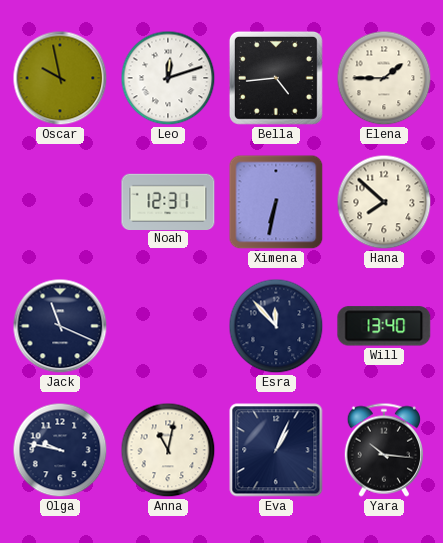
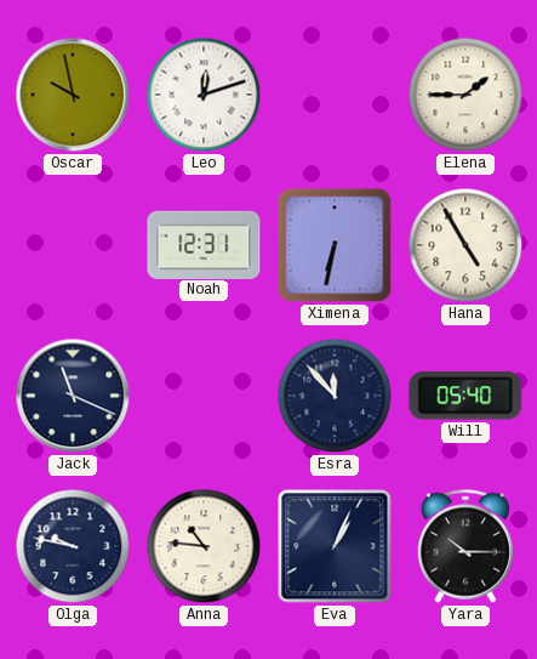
Bella: 4:44 -> none
Hana: 7:52 -> 4:55
Will: 13:40 -> 05:40
Anna: 11:02 -> 10:46
Yara: 10:16 -> 10:15
